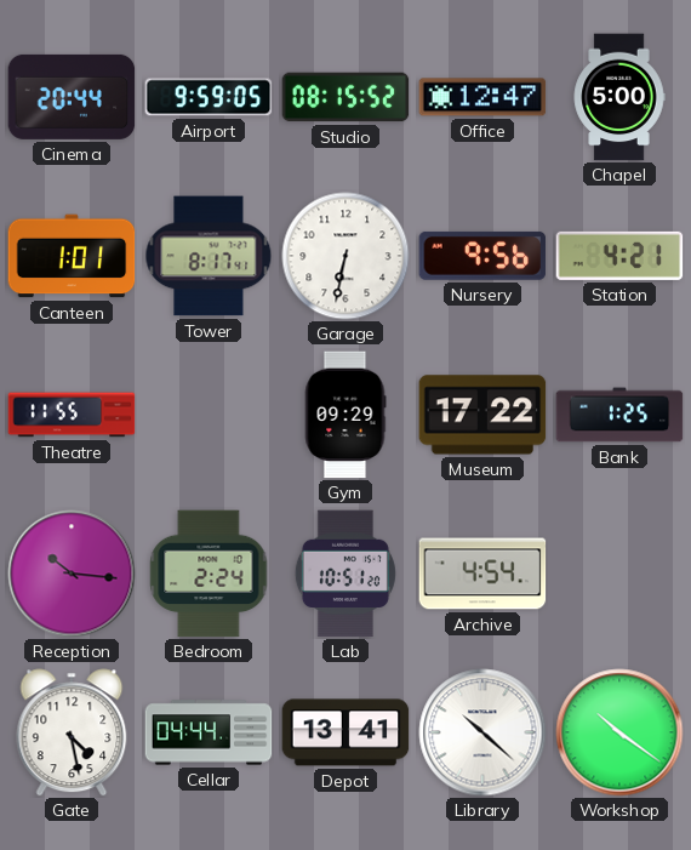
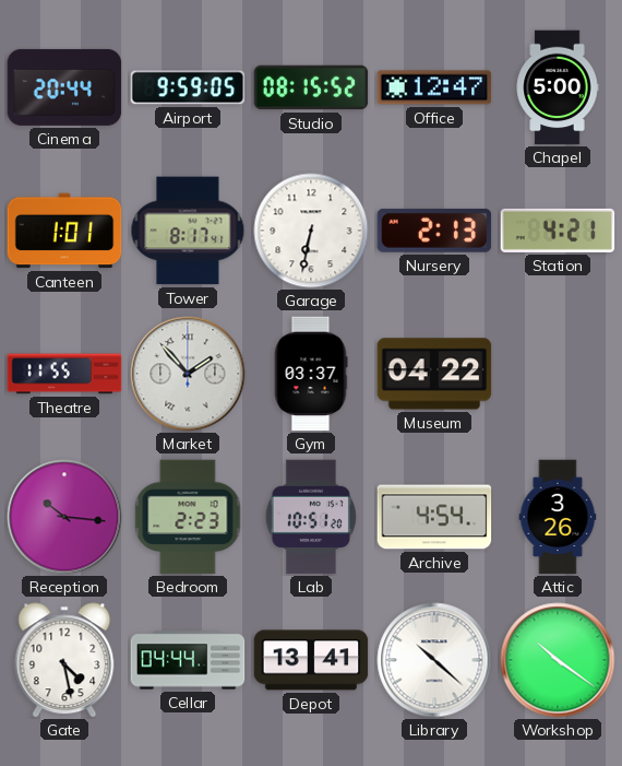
Nursery: 9:56 -> 2:13
Market: none -> 1:53
Gym: 09:29 -> 03:37
Museum: 17:22 -> 04:22
Bank: 1:25 -> none
Bedroom: 2:24 -> 2:23
Attic: none -> 3:26
